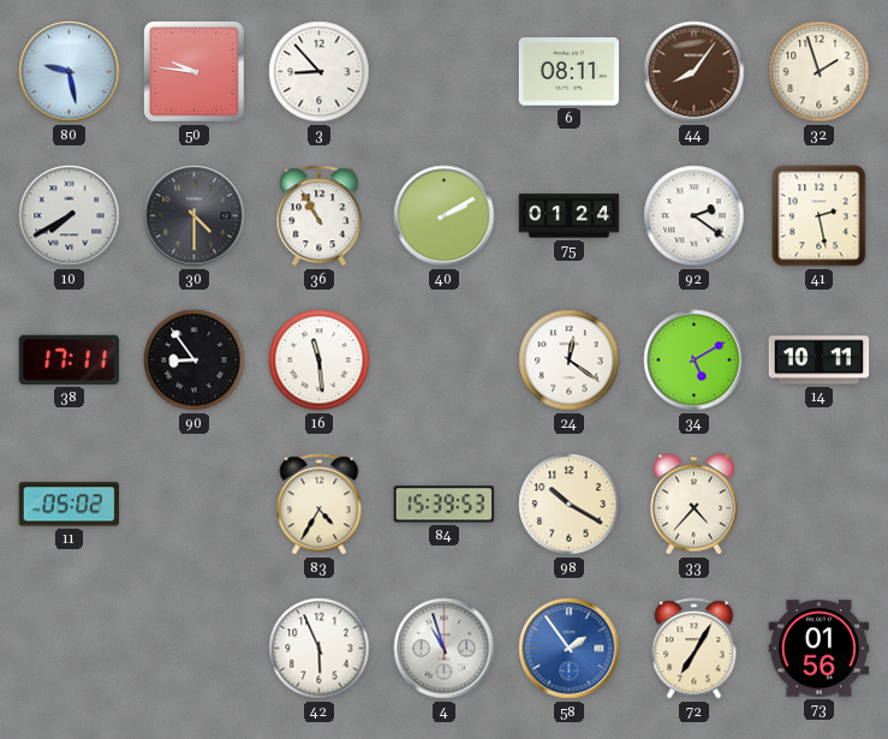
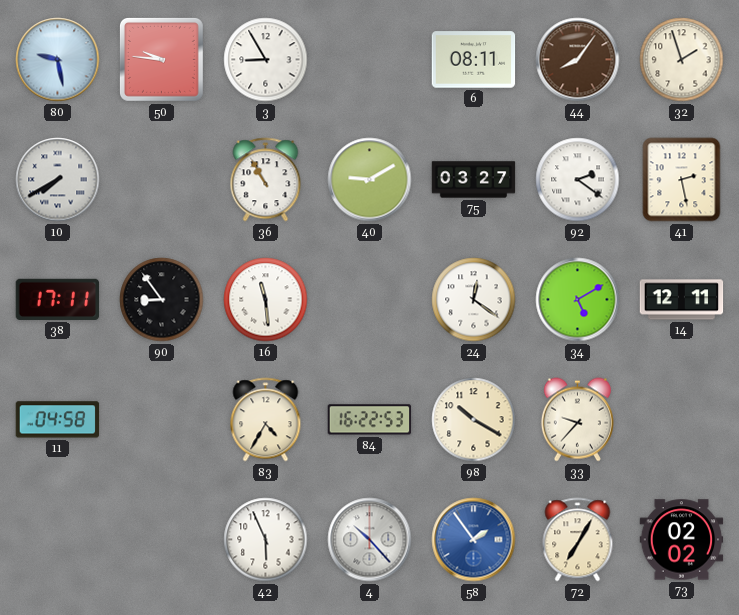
3: 8:53 -> 8:55
30: 4:30 -> none
40: 2:10 -> 9:10
75: 01:24 -> 03:27
14: 10:11 -> 12:11
11: 05:02 -> 04:58
84: 15:39 -> 16:22
33: 4:37 -> 9:37
4: 10:57 -> 10:23
73: 01:56 -> 02:02
